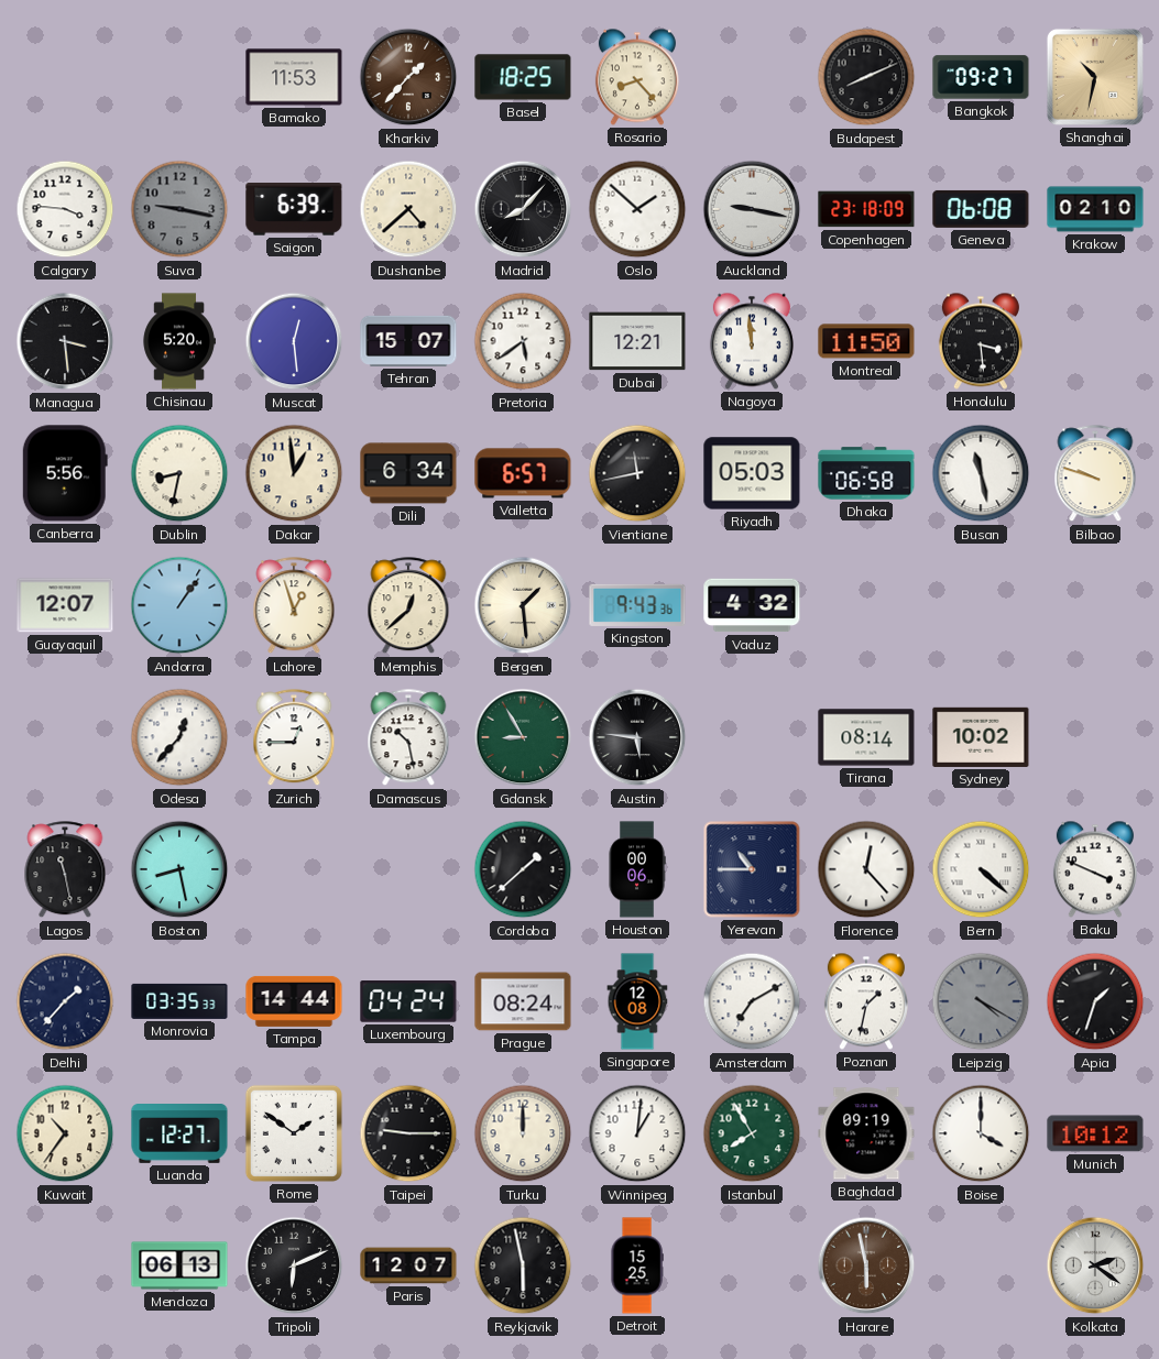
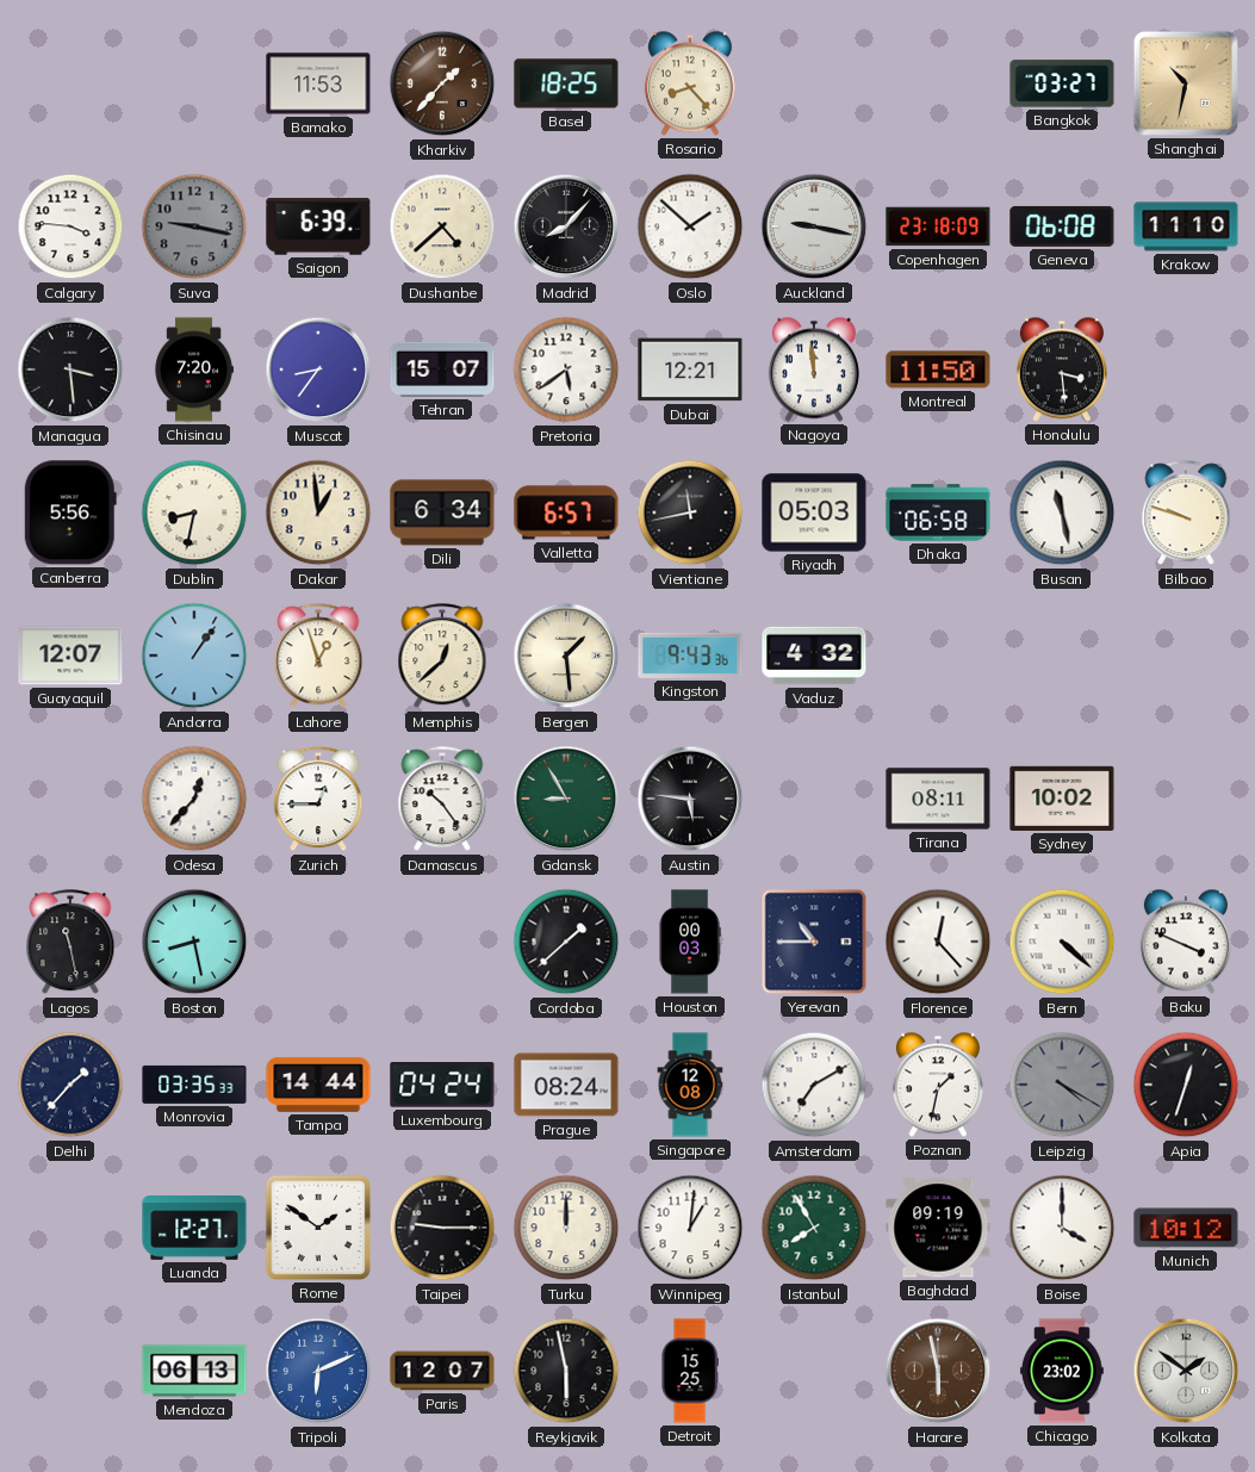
Budapest: 8:11 -> none
Bangkok: 09:27 -> 03:27
Krakow: 02:10 -> 11:10
Chisinau: 5:20 -> 7:20
Muscat: 12:29 -> 8:36
Damascus: 10:28 -> 10:24
Tirana: 08:14 -> 08:11
Houston: 00:06 -> 00:03
Apia: 1:33 -> 12:33
Kuwait: 10:36 -> none
Tripoli dial: black -> blue
Chicago: none -> 23:02
Kolkata: 2:21 -> 1:51
